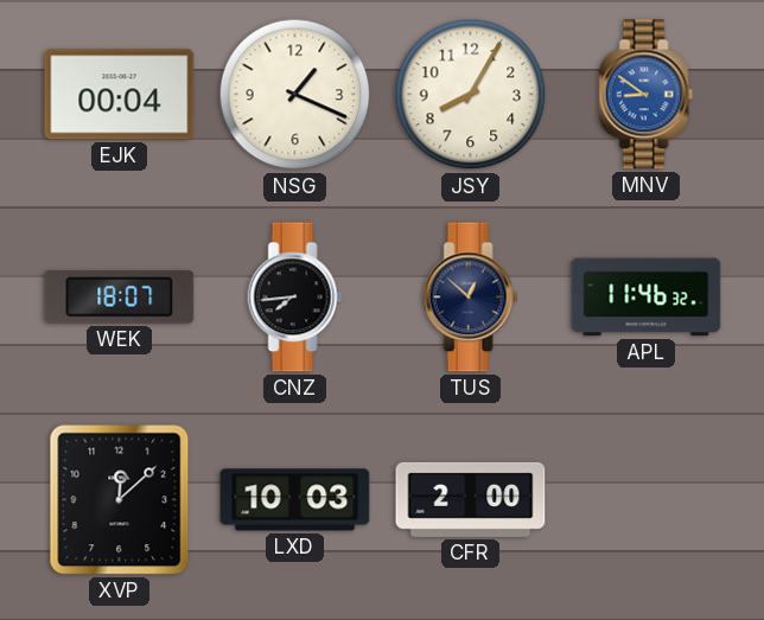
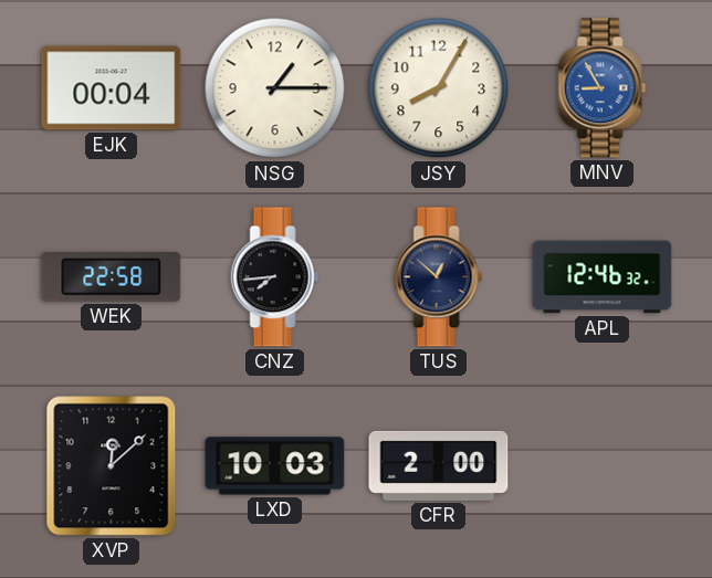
NSG: 1:19 -> 1:15
MNV: 8:51 -> 8:55
WEK: 18:07 -> 22:58
APL: 11:46 -> 12:46
